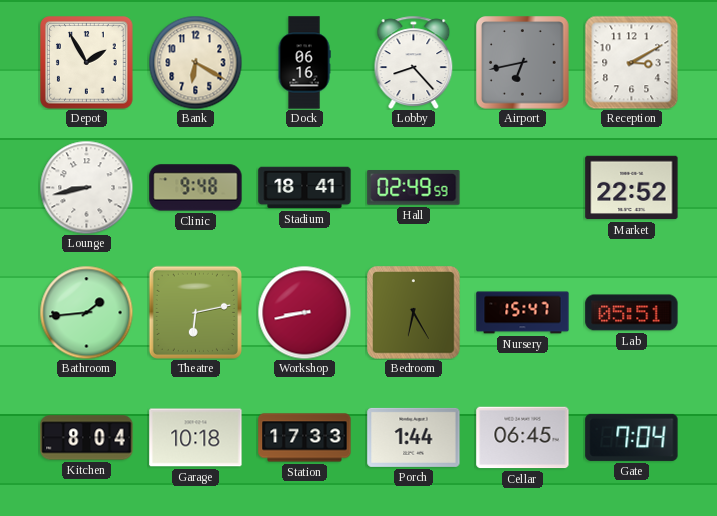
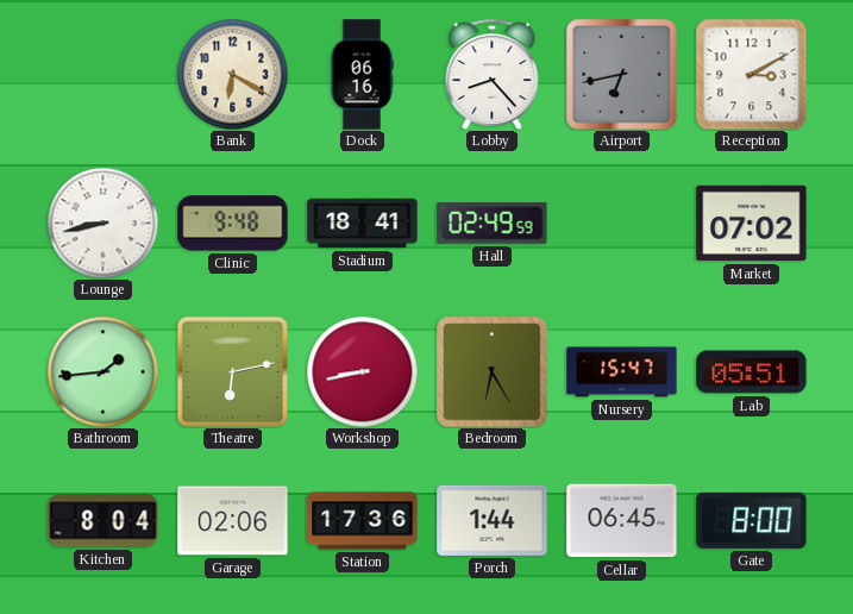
Depot: 1:55 -> none
Market: 22:52 -> 07:02
Garage: 10:18 -> 02:06
Station: 17:33 -> 17:36
Gate: 7:04 -> 8:00
